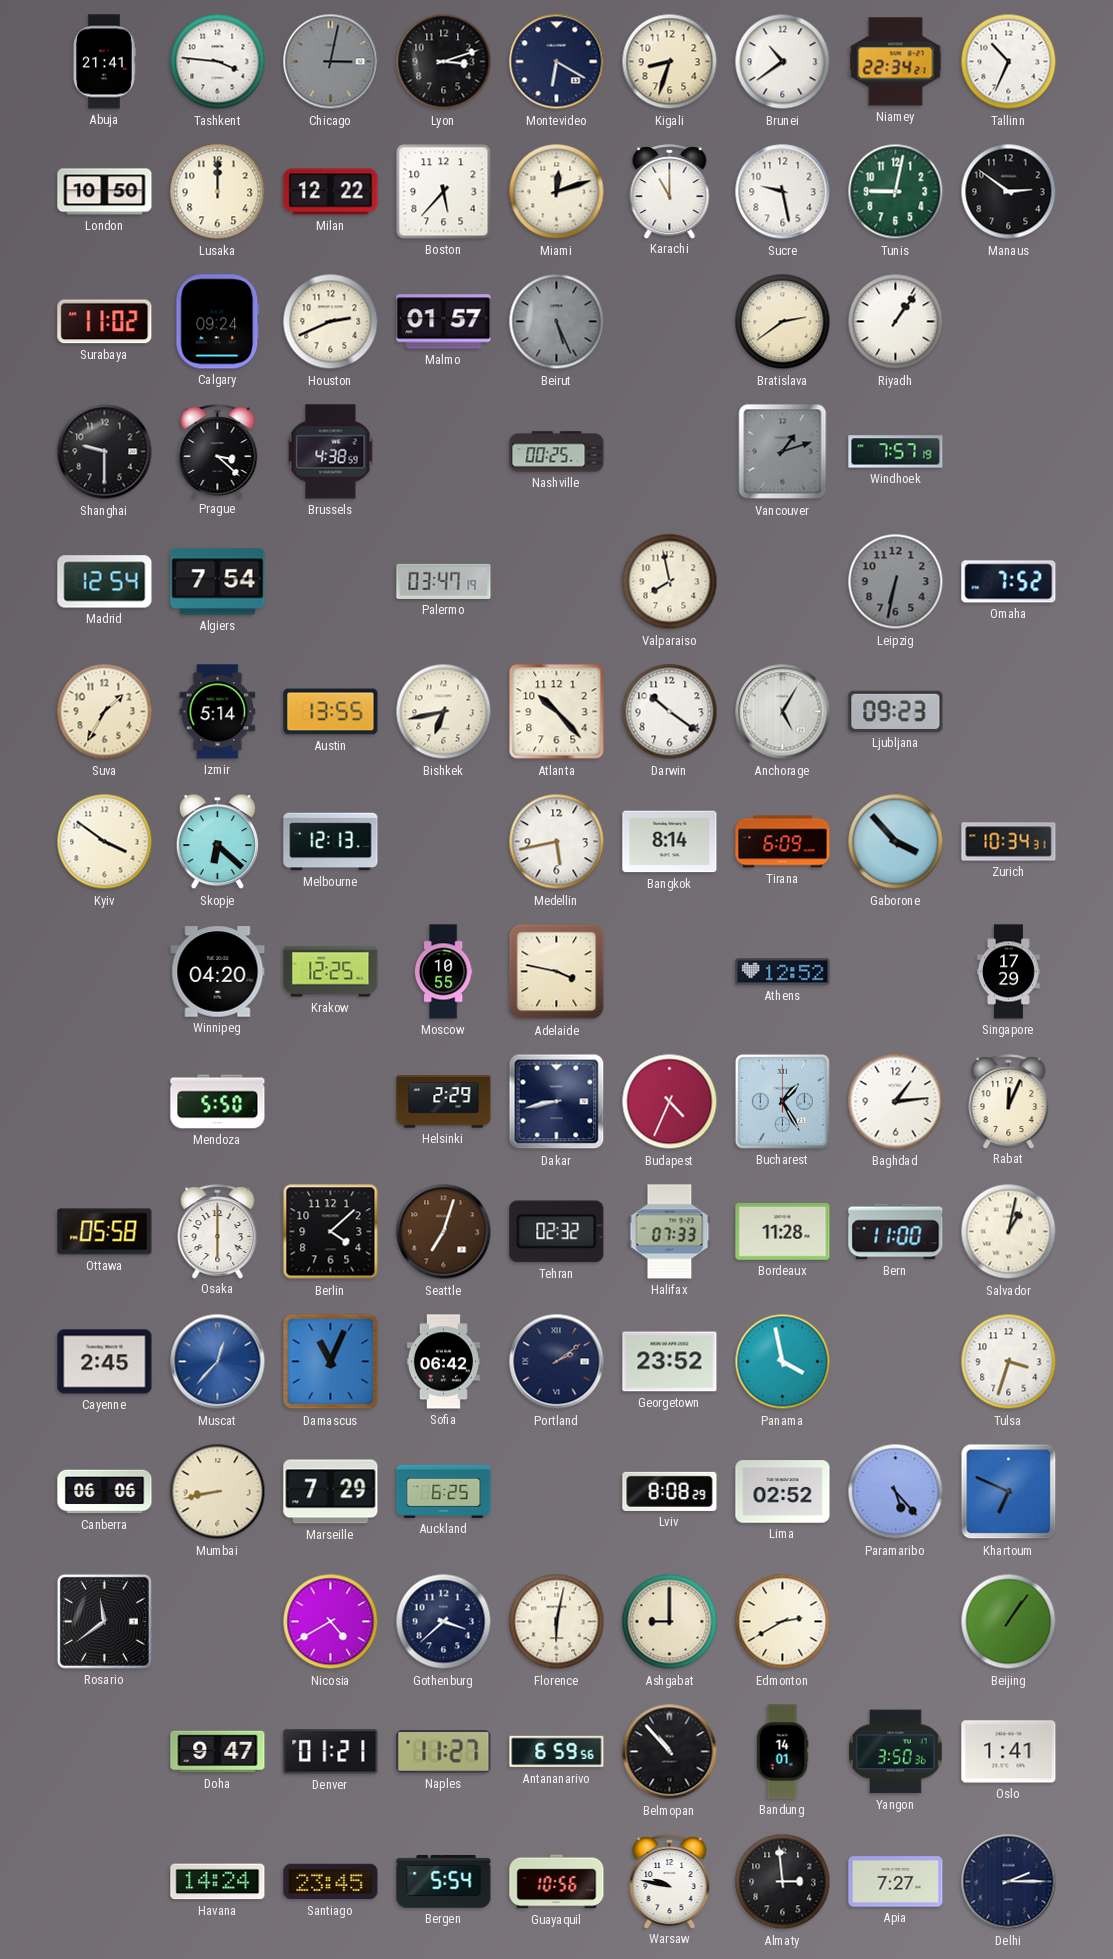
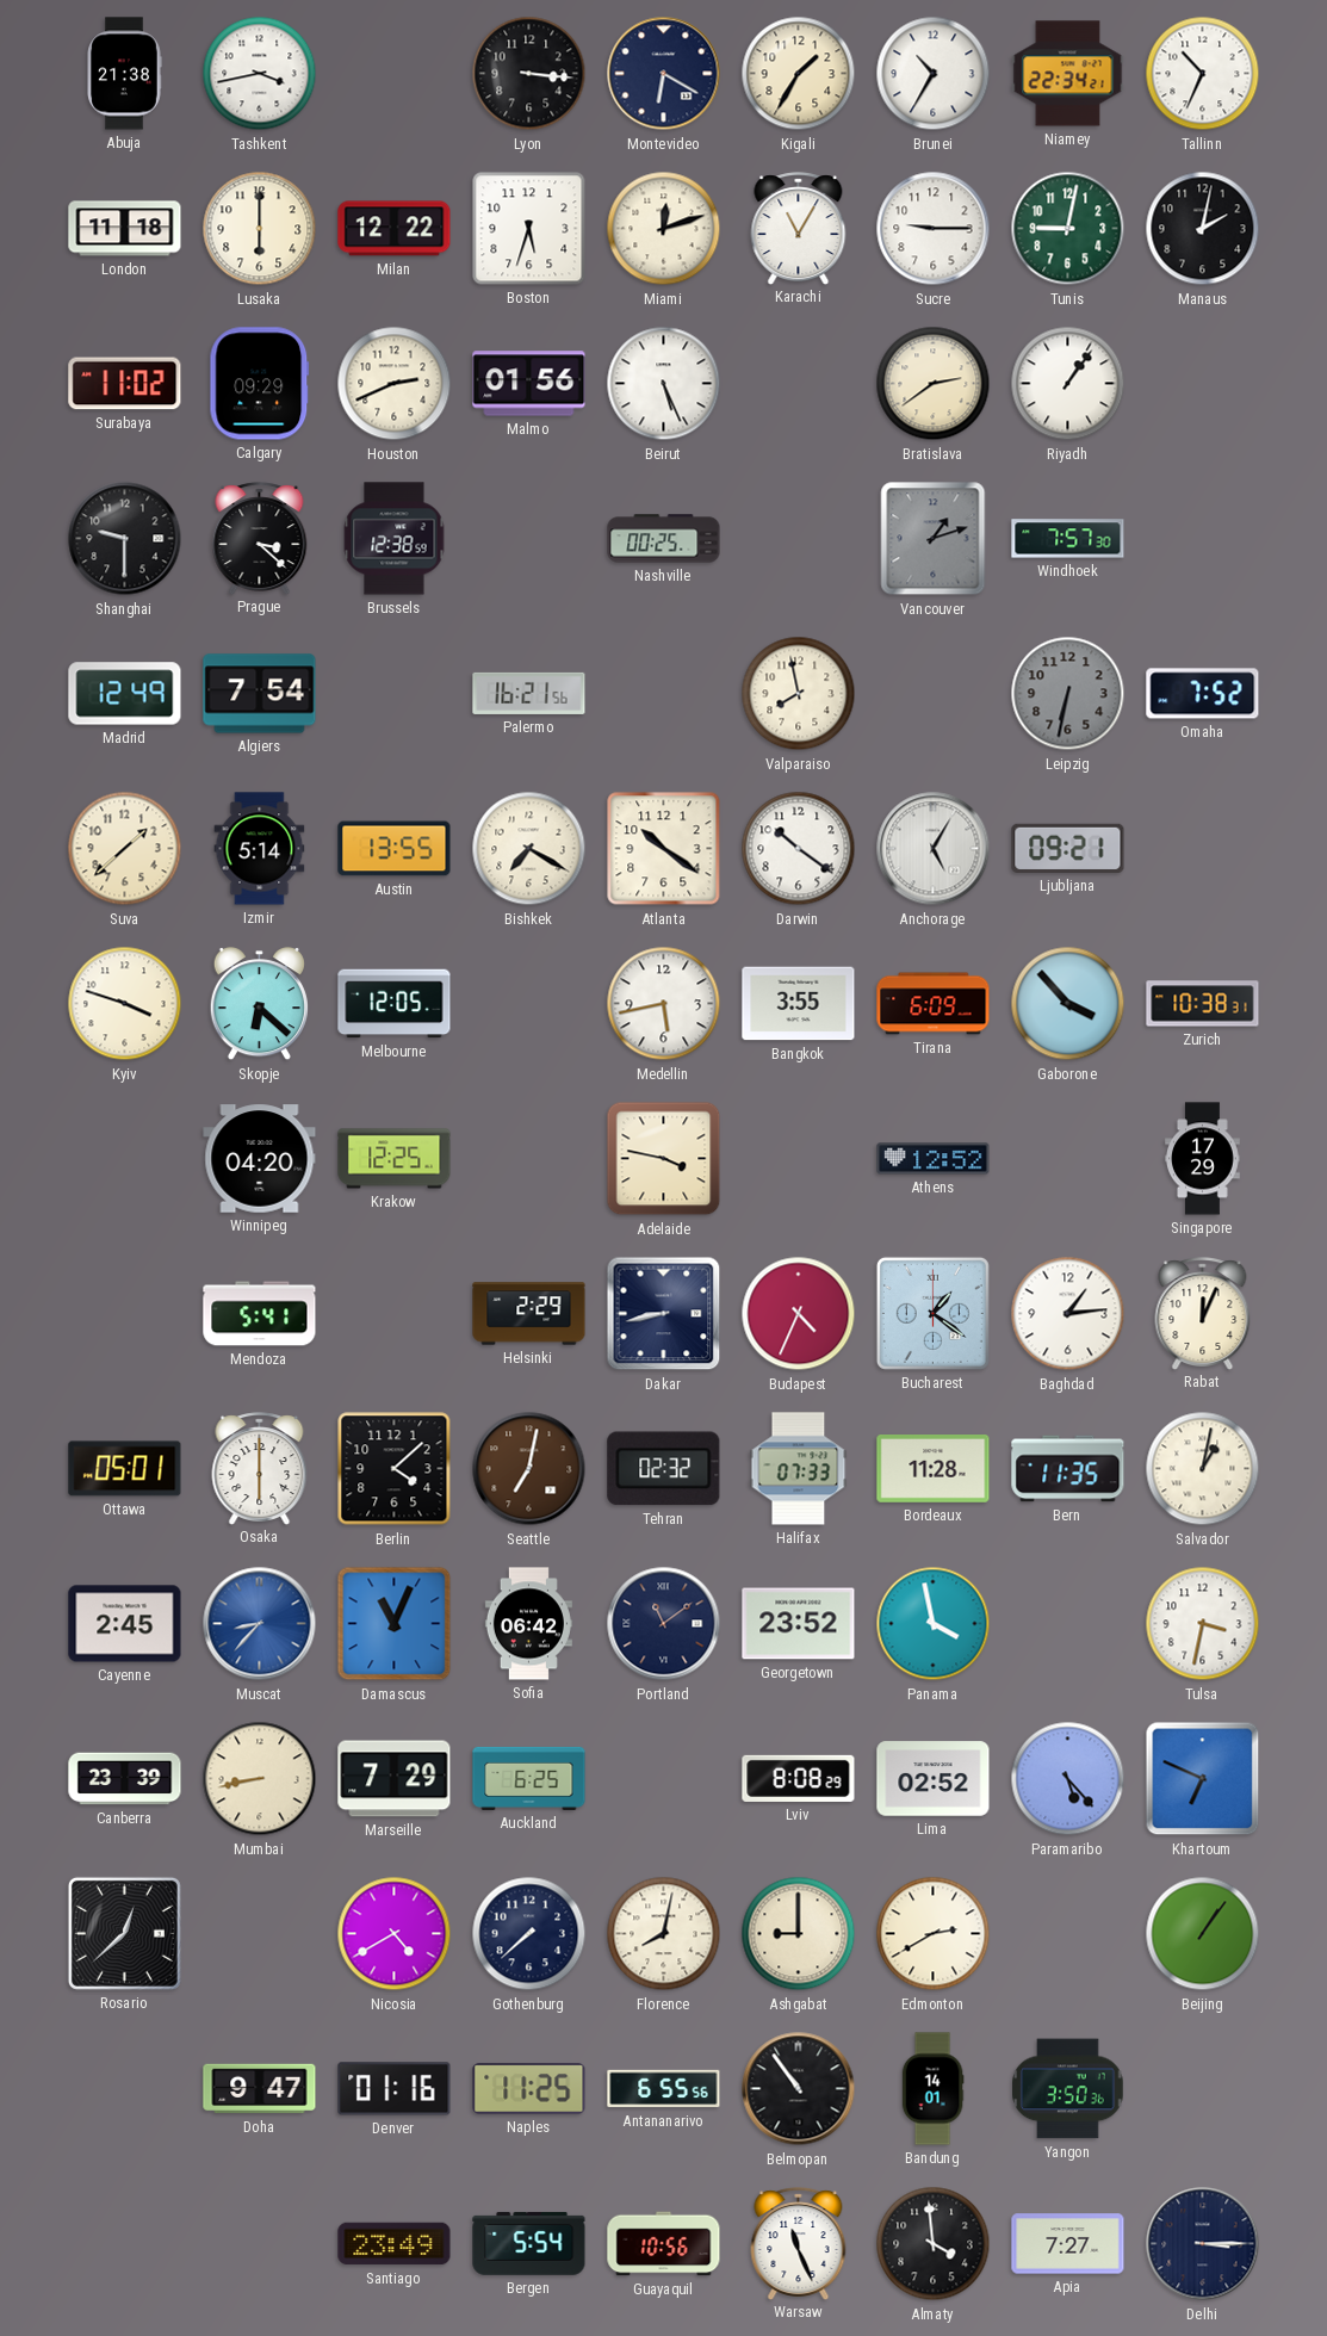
Abuja: 21:41 -> 21:38
Tashkent: 3:46 -> 3:43
Chicago: 3:02 -> none
Lyon: 3:12 -> 3:16
Kigali: 8:33 -> 1:35
Brunei: 10:39 -> 10:35
London: 10:50 -> 11:18
Lusaka: 12:00 -> 6:00
Boston: 5:37 -> 5:33
Karachi: 11:00 -> 11:05
Sucre: 9:28 -> 9:15
Manaus: 2:51 -> 2:02
Calgary: 09:24 -> 09:29
Malmo: 01:57 -> 01:56
Beirut dial: grey -> white
Brussels: 4:38 -> 12:38
Windhoek: 7:57:19 -> 7:57:30
Madrid: 12:54 -> 12:49
Palermo: 03:47 -> 16:21
Suva: 1:35 -> 1:38
Bishkek: 6:43 -> 7:20
Atlanta: 10:23 -> 10:21
Ljubljana: 09:23 -> 09:21
Kyiv: 3:51 -> 3:48
Melbourne: 12:13 -> 12:05
Bangkok: 8:14 -> 3:55
Zurich: 10:34 -> 10:38
Moscow: 10:55 -> none
Mendoza: 5:50 -> 5:41
Bucharest: 1:25 -> 1:21
Ottawa: 05:58 -> 05:01
Seattle: 7:03 -> 7:02
Bern: 11:00 -> 11:35
Muscat: 12:37 -> 8:37
Portland: 2:09 -> 11:09
Tulsa: 3:33 -> 3:32
Canberra: 06:06 -> 23:39
Rosario: 11:39 -> 12:38
Gothenburg: 3:38 -> 7:38
Florence: 6:02 -> 8:02
Denver: 01:21 -> 01:16
Naples: 11:27 -> 11:25
Antananarivo: 6:59 -> 6:55
Belmopan: 10:53 -> 10:54
Oslo: 1:41 -> none
Havana: 14:24 -> none
Santiago: 23:45 -> 23:49
Warsaw: 9:47 -> 11:26
Almaty: 2:59 -> 3:59
Delhi: 2:15 -> 3:15
